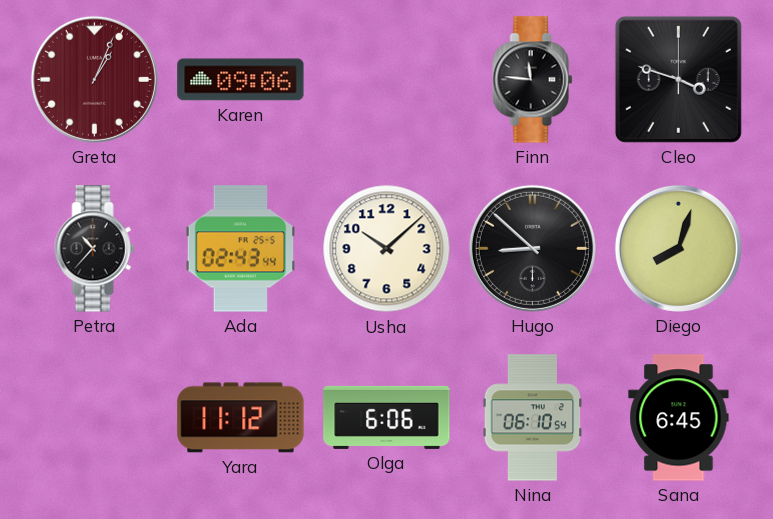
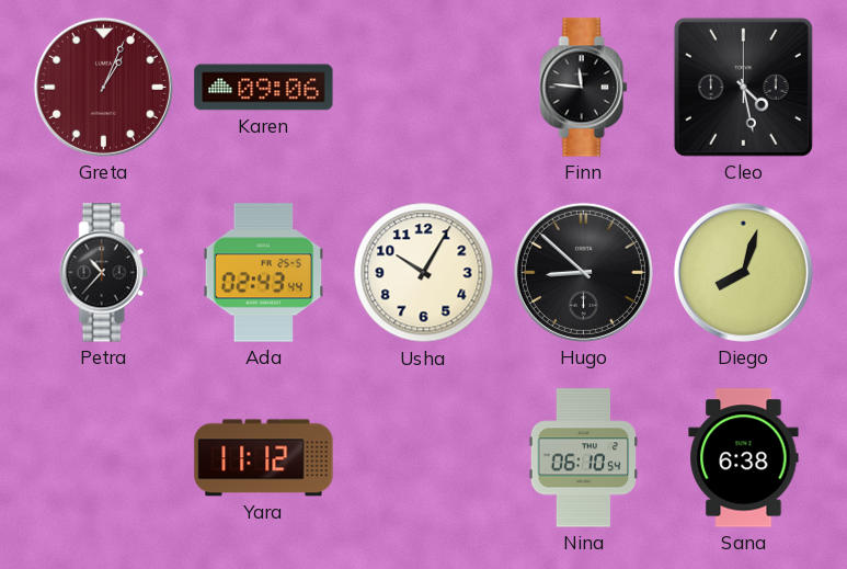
Cleo: 3:48 -> 4:28
Usha: 10:08 -> 10:05
Olga: 6:06 -> none
Sana: 6:45 -> 6:38
